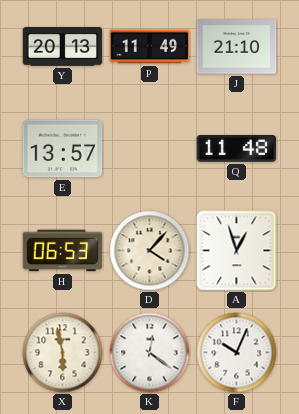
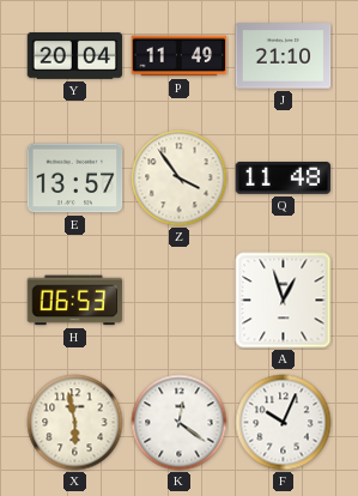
Y: 20:13 -> 20:04
Z: none -> 3:54
D: 4:07 -> none
